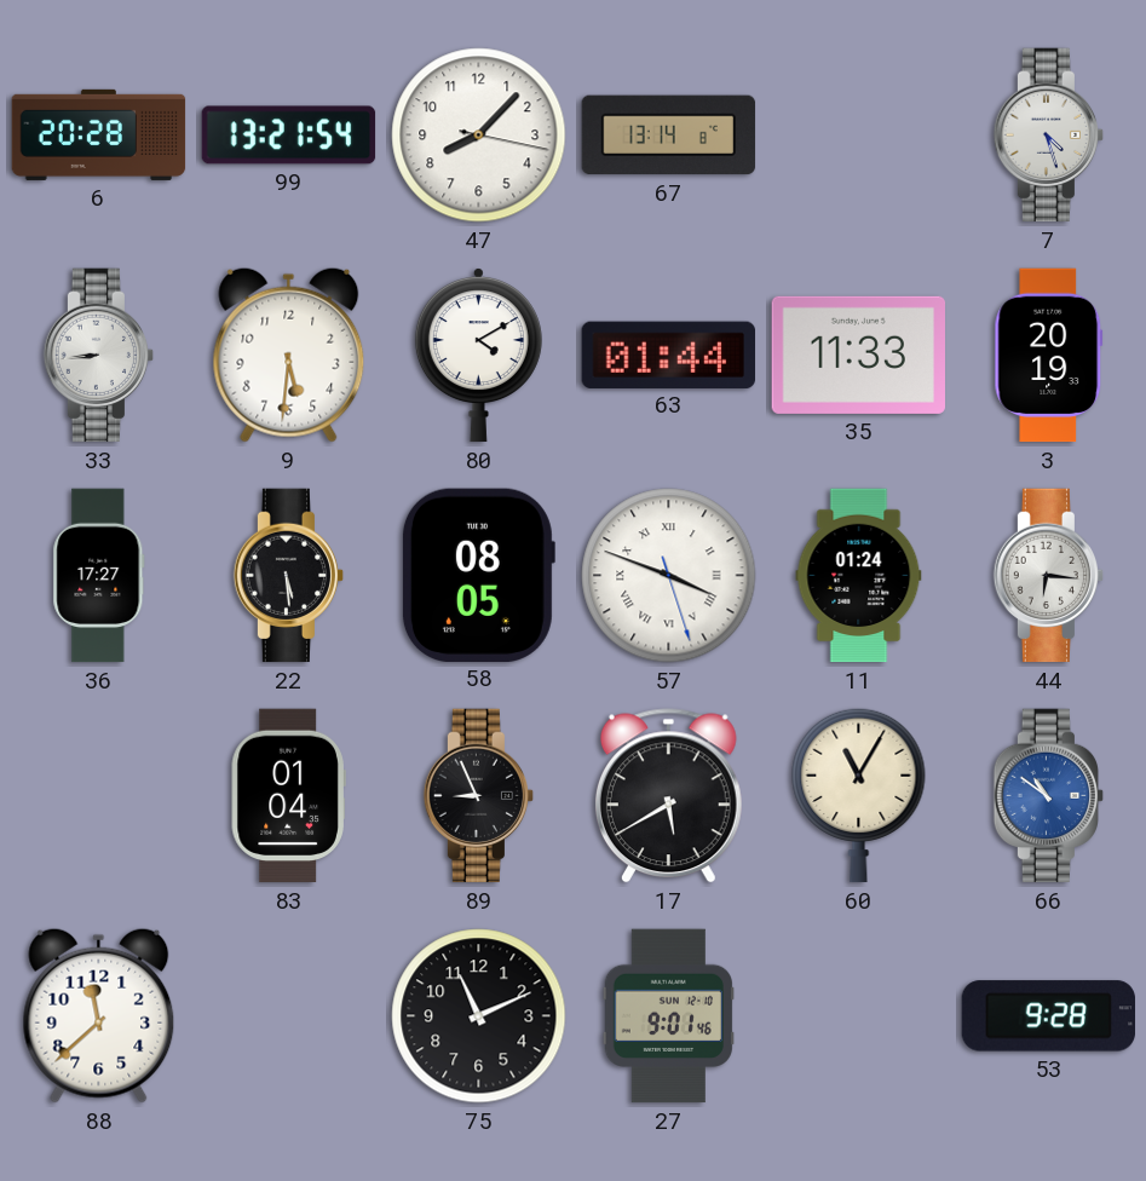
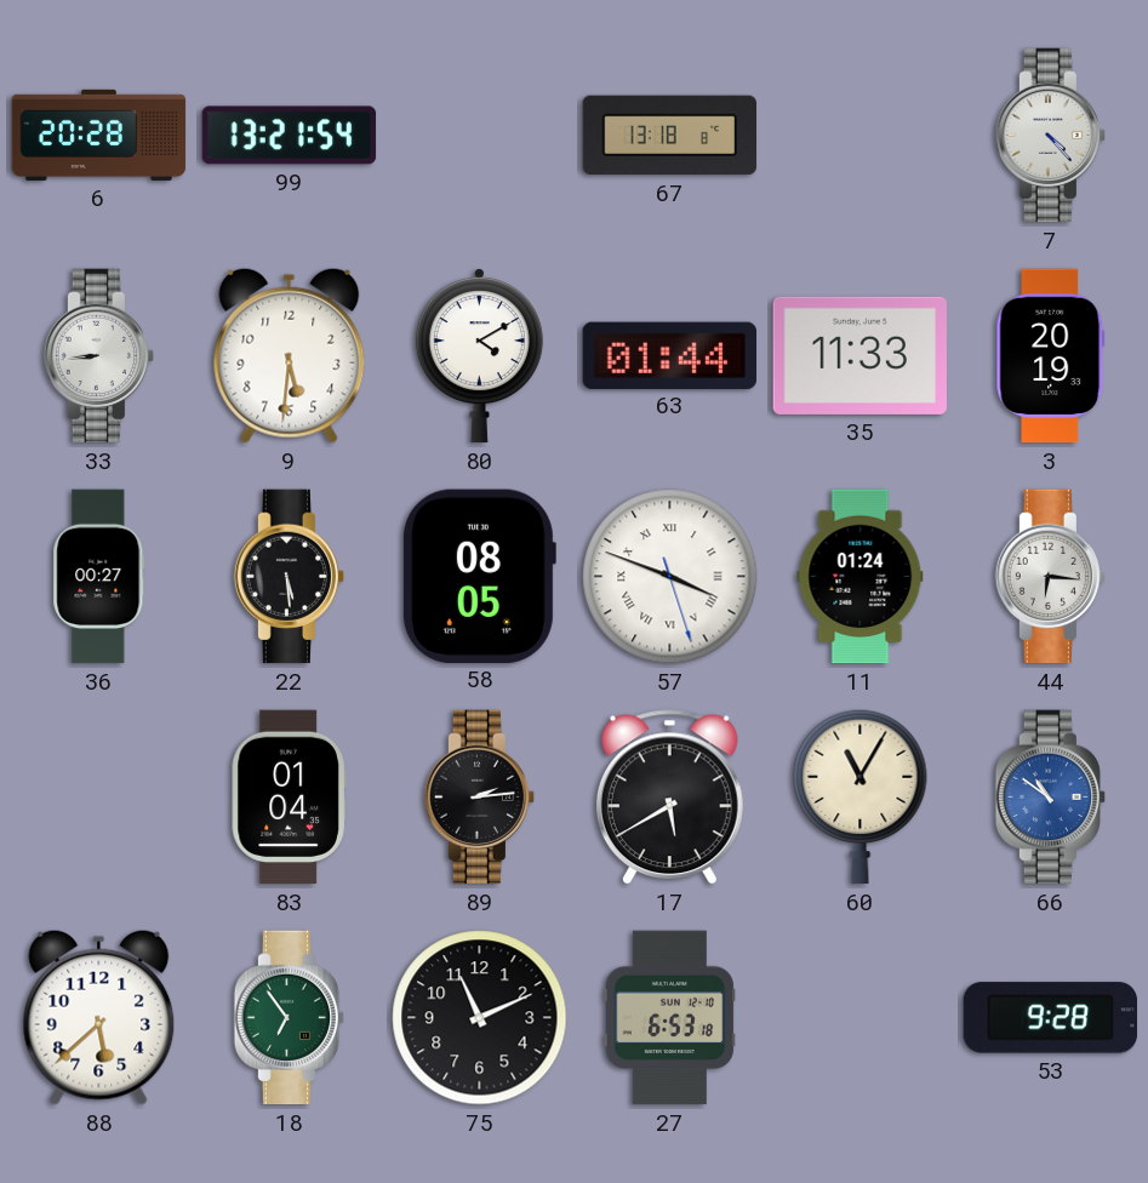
47: 8:07 -> none
67: 13:14 -> 13:18
7: 4:27 -> 4:23
36: 17:27 -> 00:27
89: 8:56 -> 2:14
88: 11:38 -> 5:38
18: none -> 6:54
27: 9:01 -> 6:53
